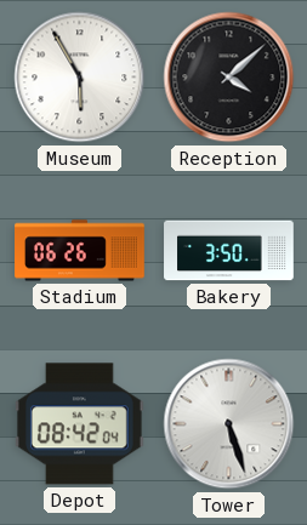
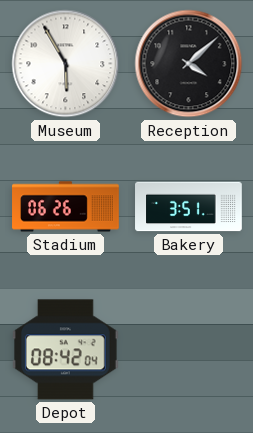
Bakery: 3:50 -> 3:51
Tower: 5:27 -> none
